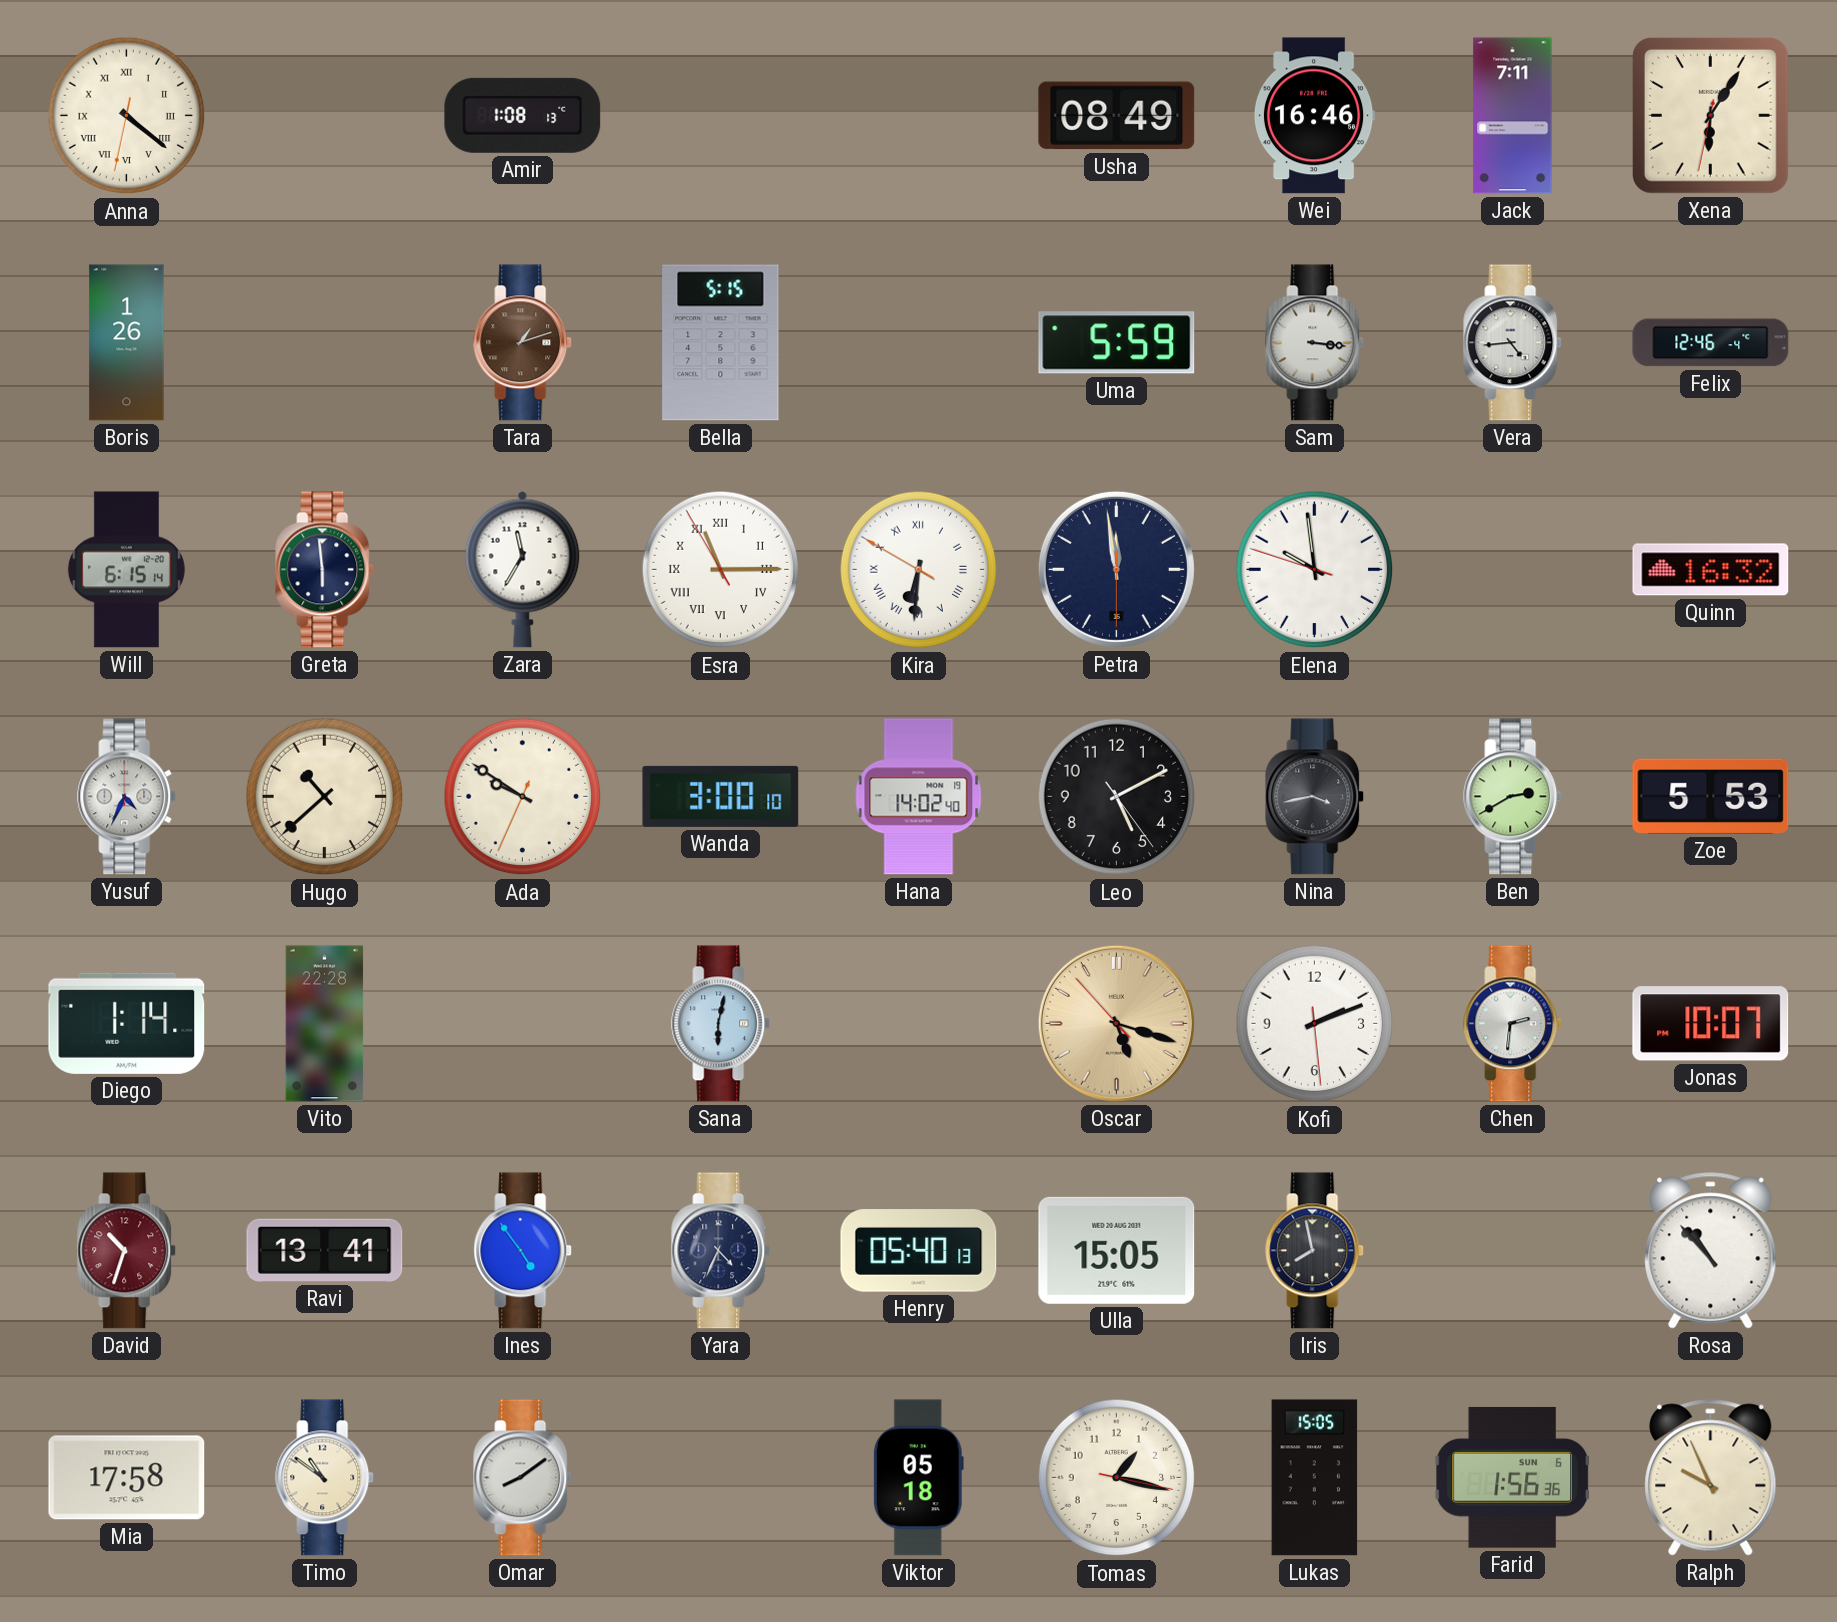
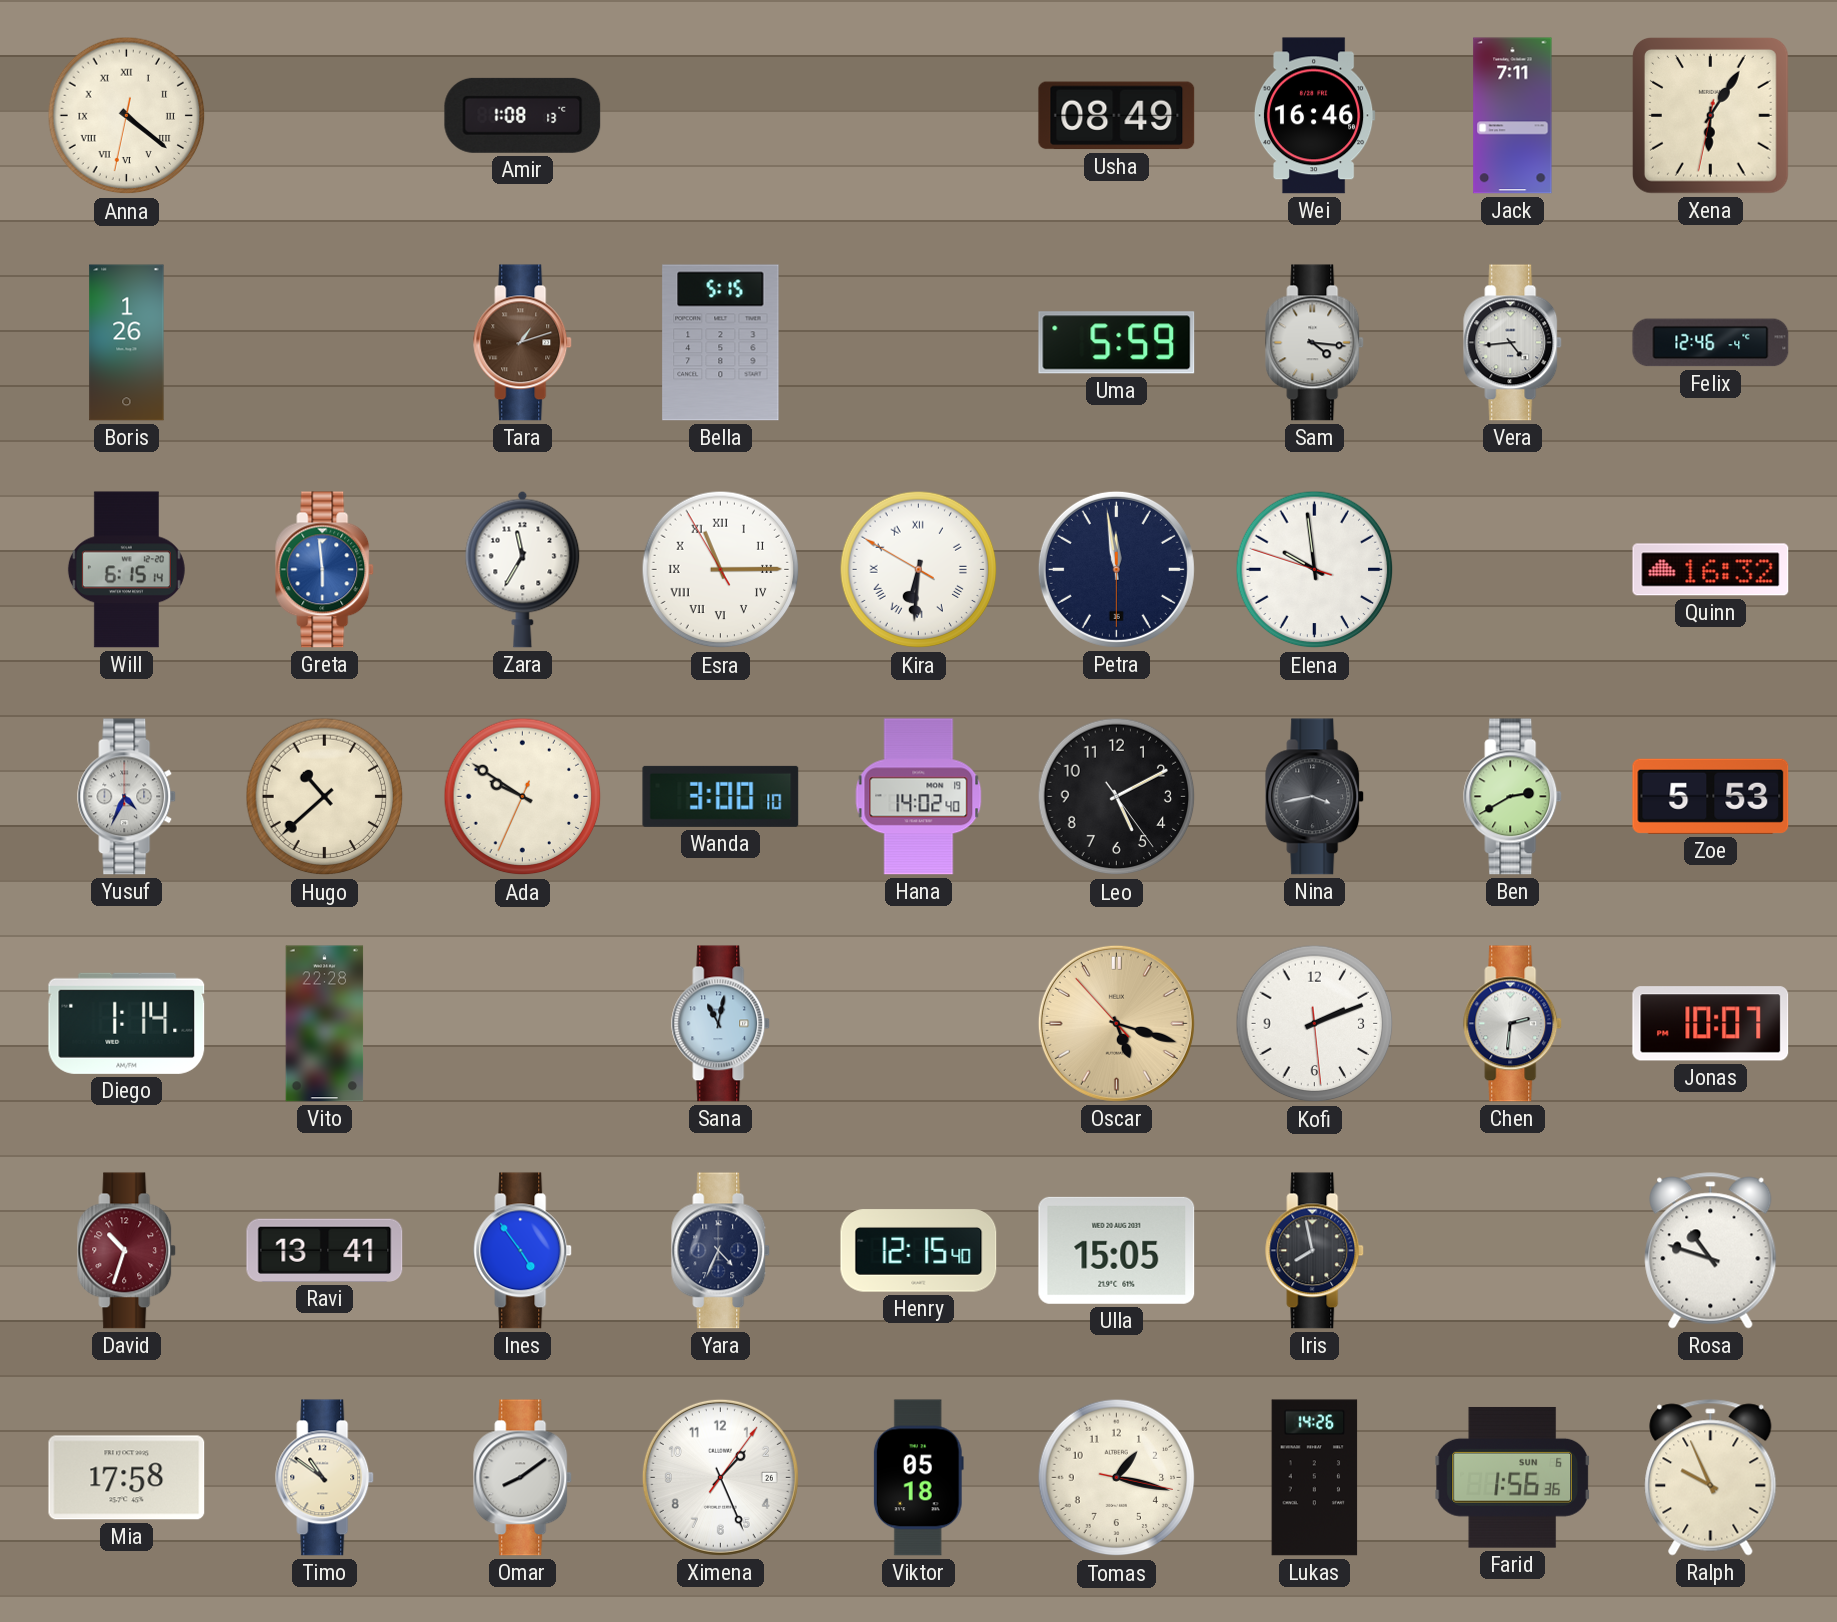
Sam: 3:16 -> 4:16
Greta dial: navy -> blue
Sana: 6:02 -> 11:02
Henry: 05:40 -> 12:15
Rosa: 10:53 -> 10:48
Ximena: none -> 1:26
Lukas: 15:05 -> 14:26
